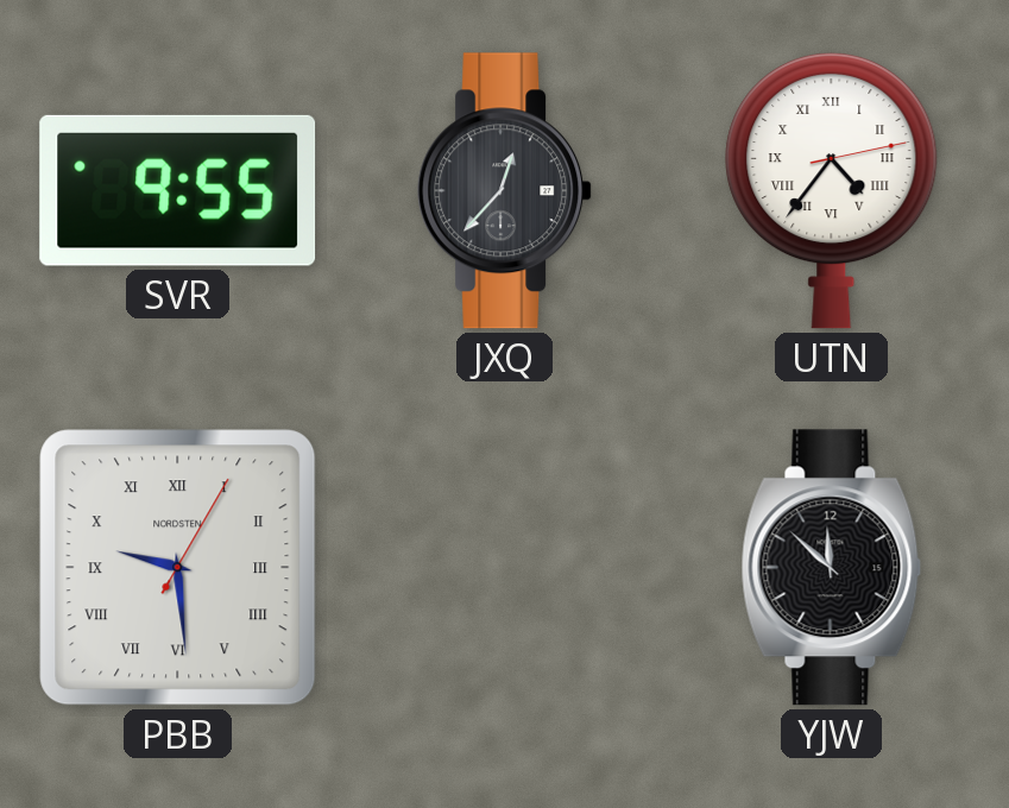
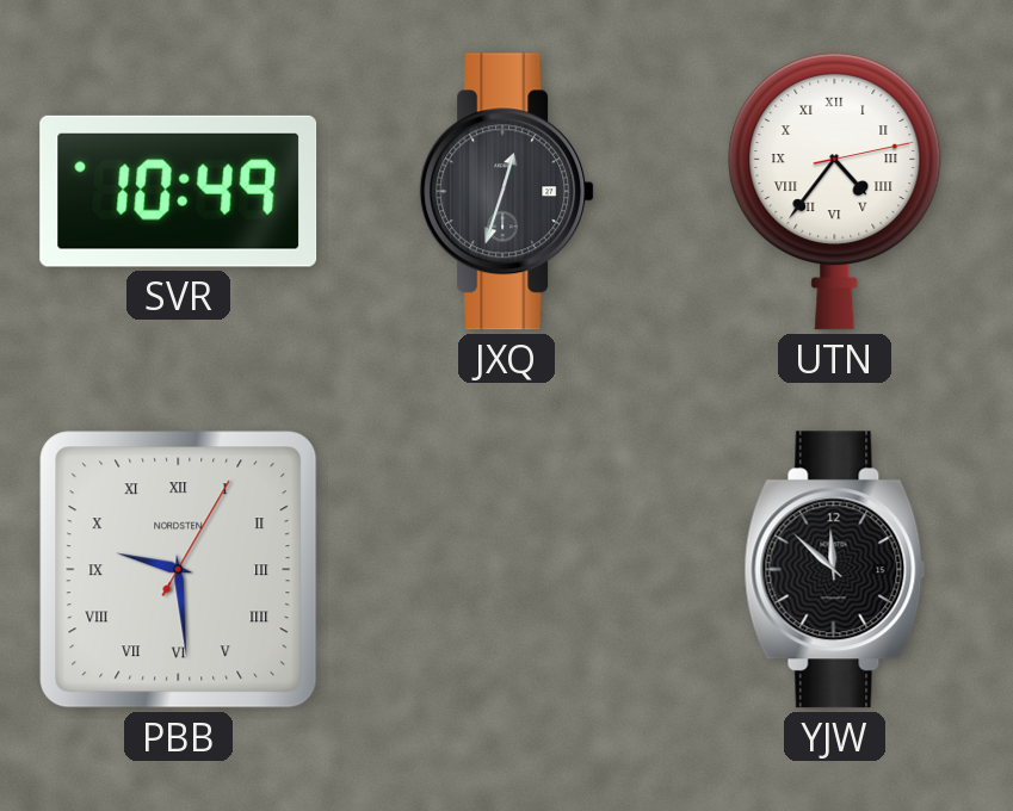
SVR: 9:55 -> 10:49
JXQ: 12:37 -> 12:33
